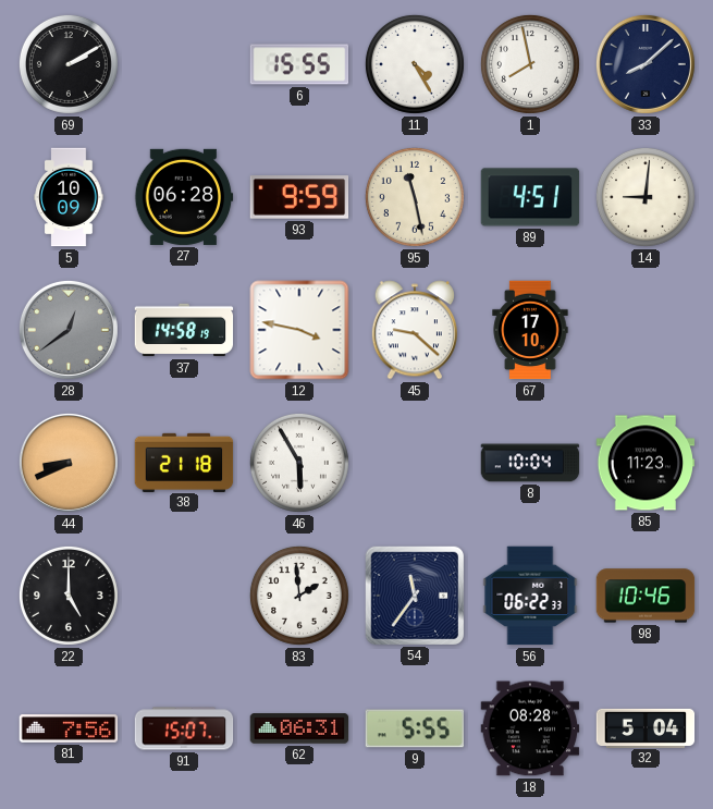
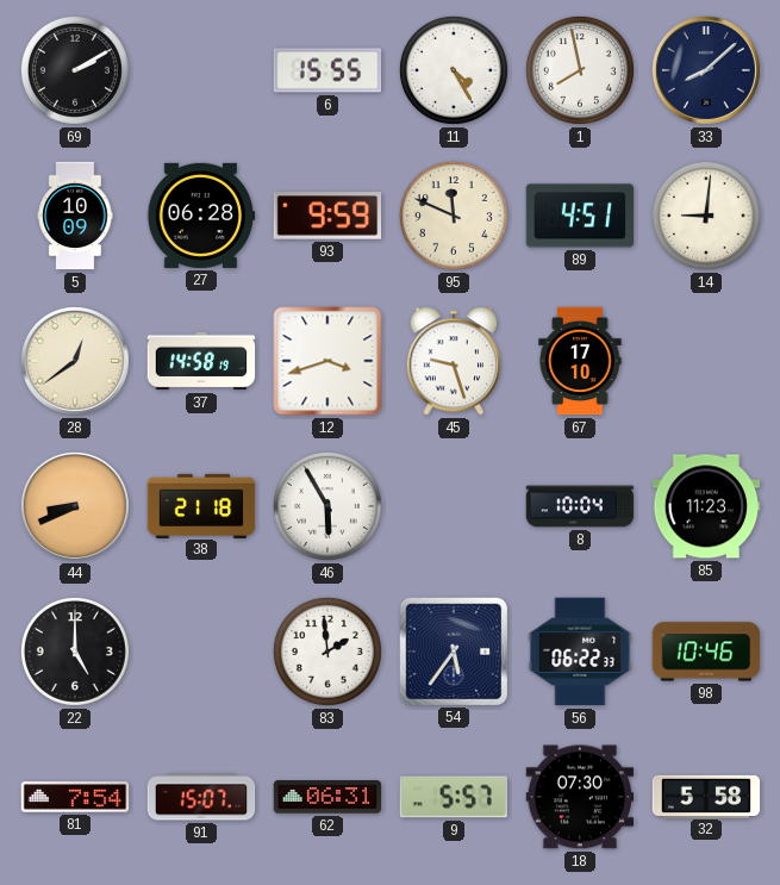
95: 11:28 -> 11:49
28 dial: grey -> cream
12: 3:47 -> 3:42
45: 9:22 -> 9:27
54: 11:36 -> 5:36
81: 7:56 -> 7:54
9: 5:55 -> 5:57
18: 08:28 -> 07:30
32: 5:04 -> 5:58
